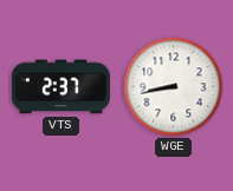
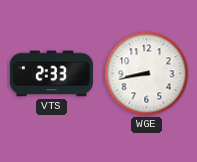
VTS: 2:37 -> 2:33
